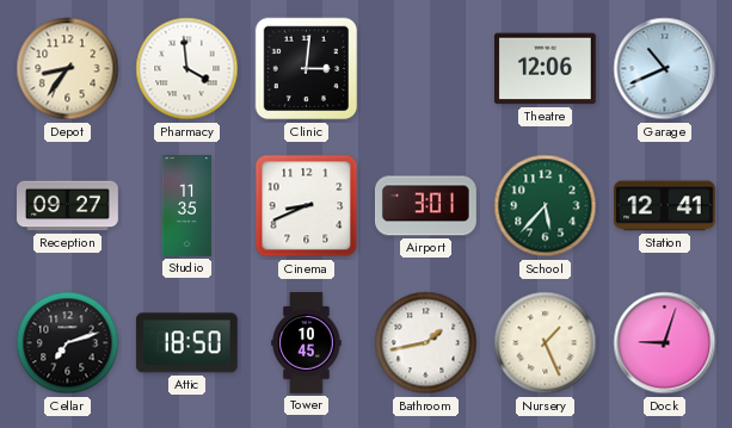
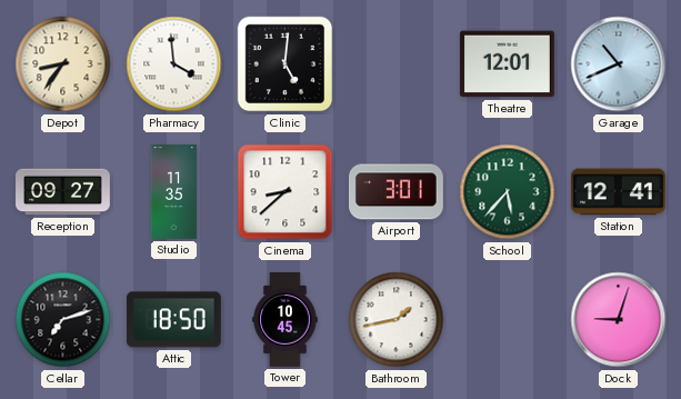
Clinic: 3:01 -> 5:01
Theatre: 12:06 -> 12:01
Cinema: 8:41 -> 8:38
Nursery: 1:26 -> none
